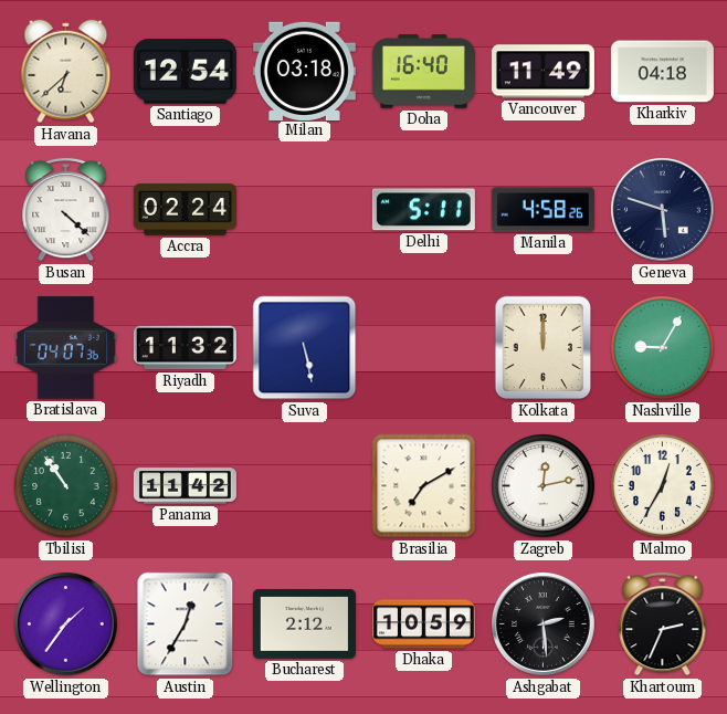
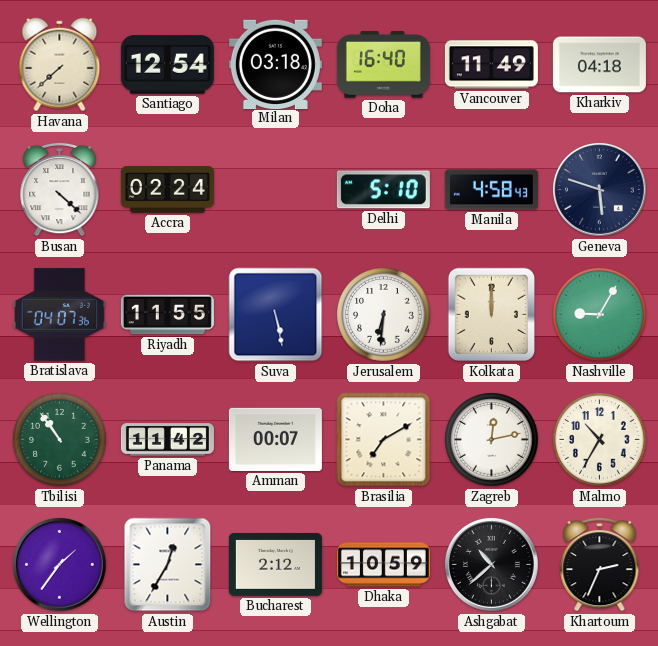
Havana: 6:38 -> 7:38
Delhi: 5:11 -> 5:10
Manila: 4:58:26 -> 4:58:43
Riyadh: 11:32 -> 11:55
Jerusalem: none -> 6:31
Amman: none -> 00:07
Malmo: 12:35 -> 10:35
Ashgabat: 2:29 -> 10:38
